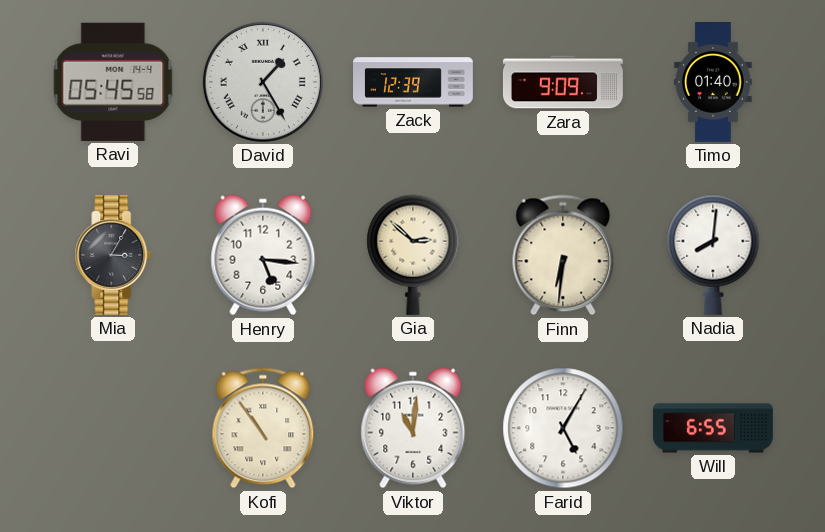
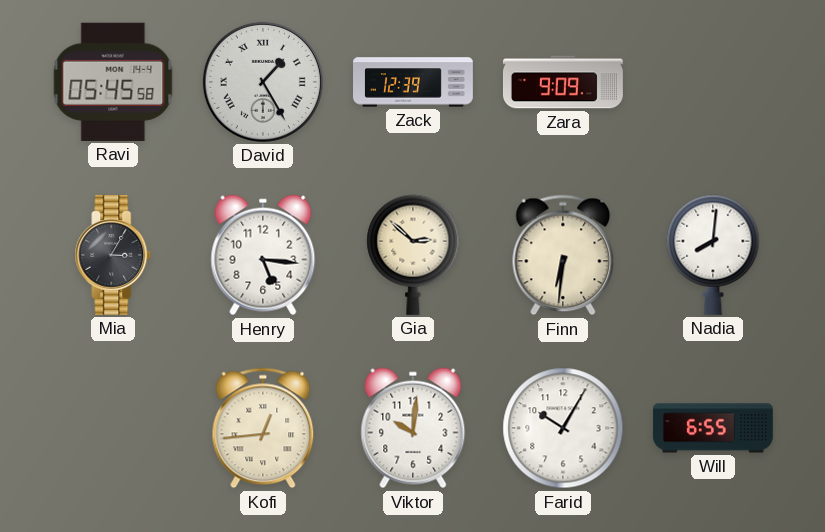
Timo: 01:40 -> none
Kofi: 10:54 -> 12:44
Viktor: 11:01 -> 10:01
Farid: 5:05 -> 10:05
